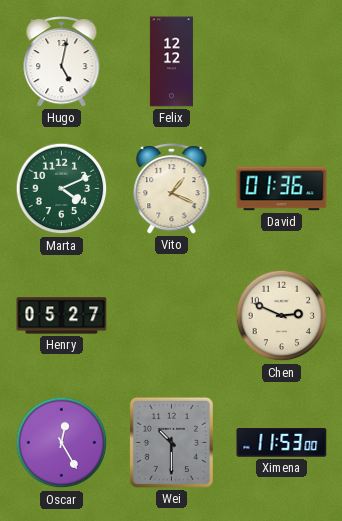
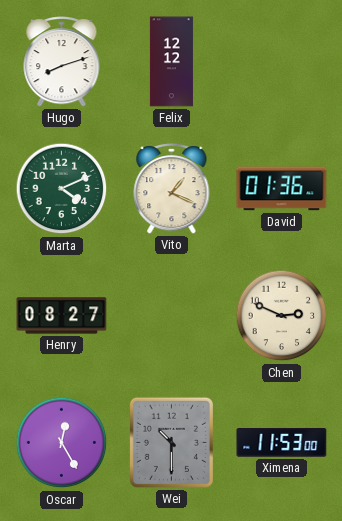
Hugo: 5:02 -> 8:12
Henry: 05:27 -> 08:27
